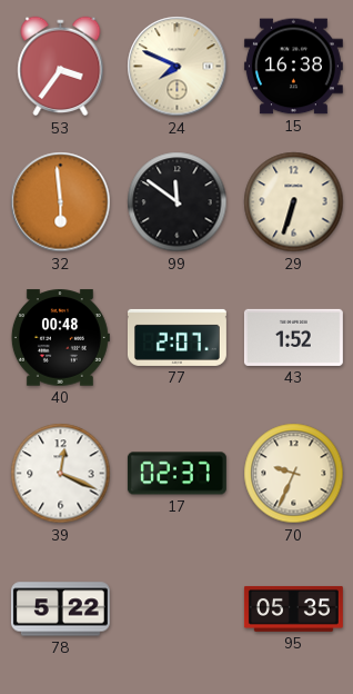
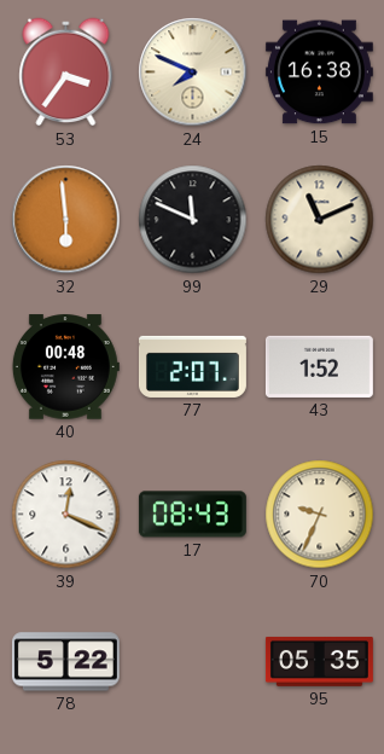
99: 11:51 -> 11:49
29: 6:33 -> 11:11
17: 02:37 -> 08:43
